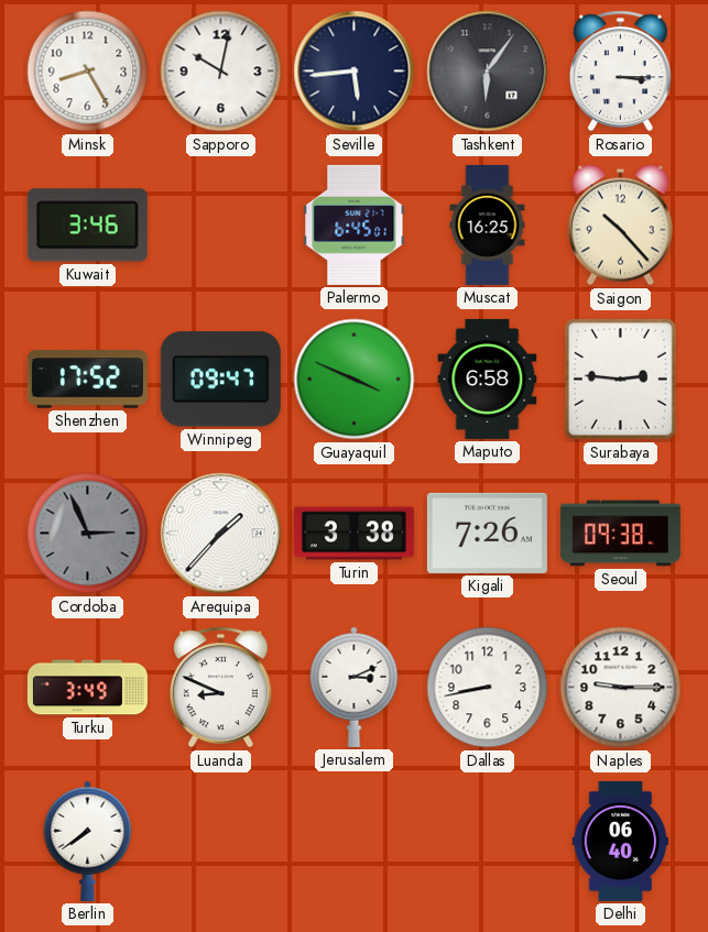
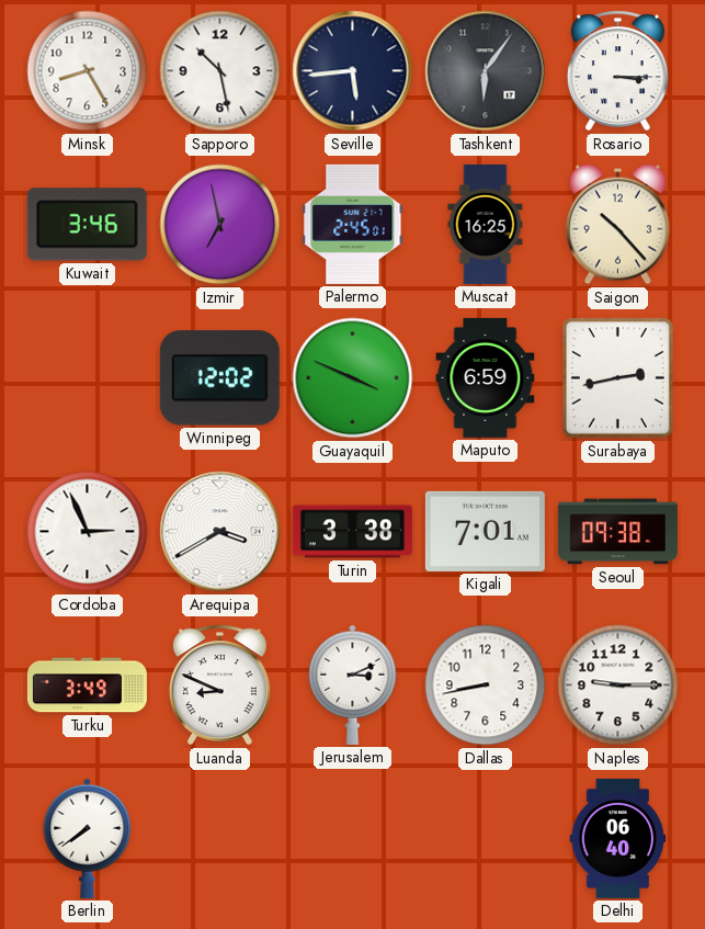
Sapporo: 10:02 -> 10:28
Izmir: none -> 6:58
Palermo: 6:45 -> 2:45
Shenzhen: 17:52 -> none
Winnipeg: 09:47 -> 12:02
Maputo: 6:58 -> 6:59
Surabaya: 2:46 -> 2:43
Cordoba dial: grey -> white
Arequipa: 1:37 -> 3:40
Kigali: 7:26 -> 7:01
